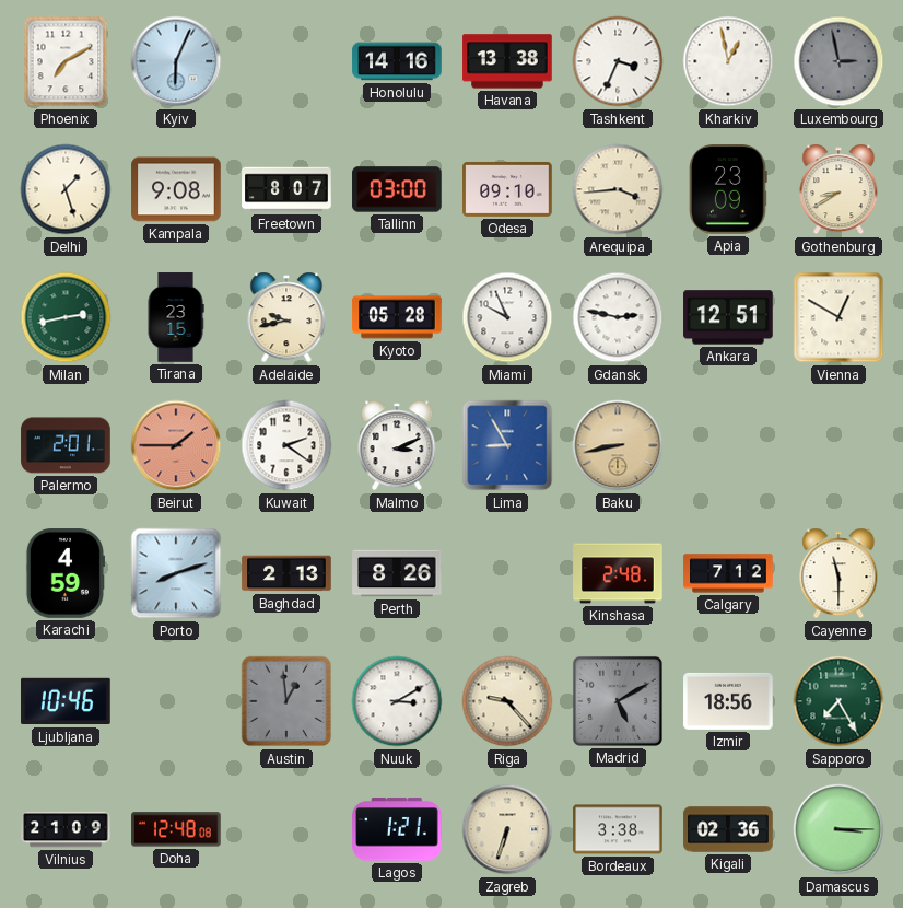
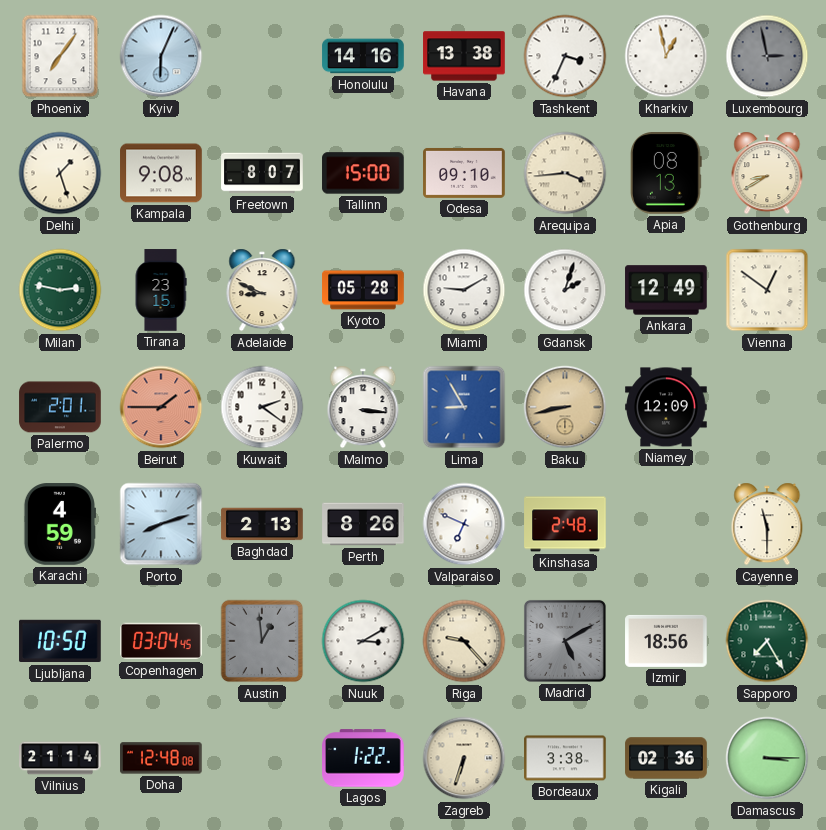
Phoenix: 7:10 -> 7:06
Tallinn: 03:00 -> 15:00
Apia: 23:09 -> 08:13
Milan: 2:43 -> 2:47
Adelaide: 9:43 -> 8:49
Miami: 9:56 -> 9:10
Gdansk: 2:47 -> 2:03
Ankara: 12:51 -> 12:49
Vienna: 12:50 -> 12:51
Malmo: 3:11 -> 3:16
Niamey: none -> 12:09
Valparaiso: none -> 6:49
Calgary: 7:12 -> none
Ljubljana: 10:46 -> 10:50
Copenhagen: none -> 03:04
Vilnius: 21:09 -> 21:14
Lagos: 1:21 -> 1:22
